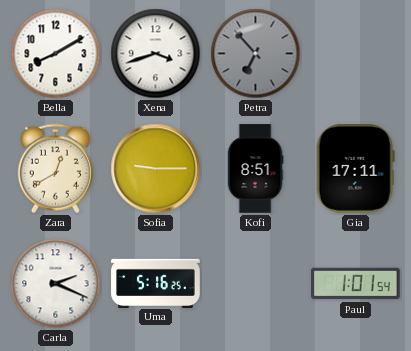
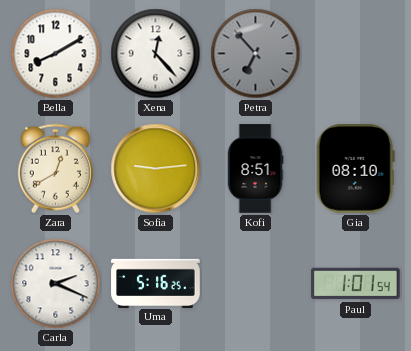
Xena: 3:42 -> 12:23
Sofia: 9:15 -> 9:14
Gia: 17:11 -> 08:10
